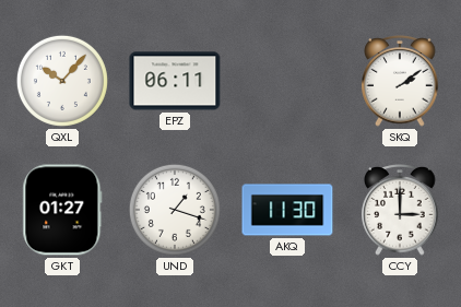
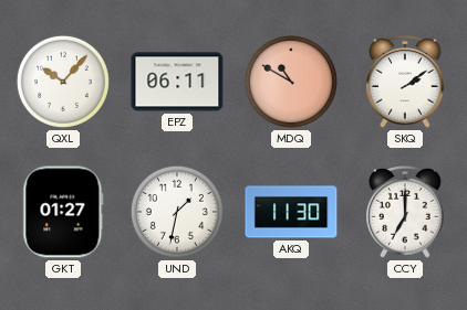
MDQ: none -> 10:50
UND: 1:18 -> 1:32
CCY: 3:00 -> 7:00
